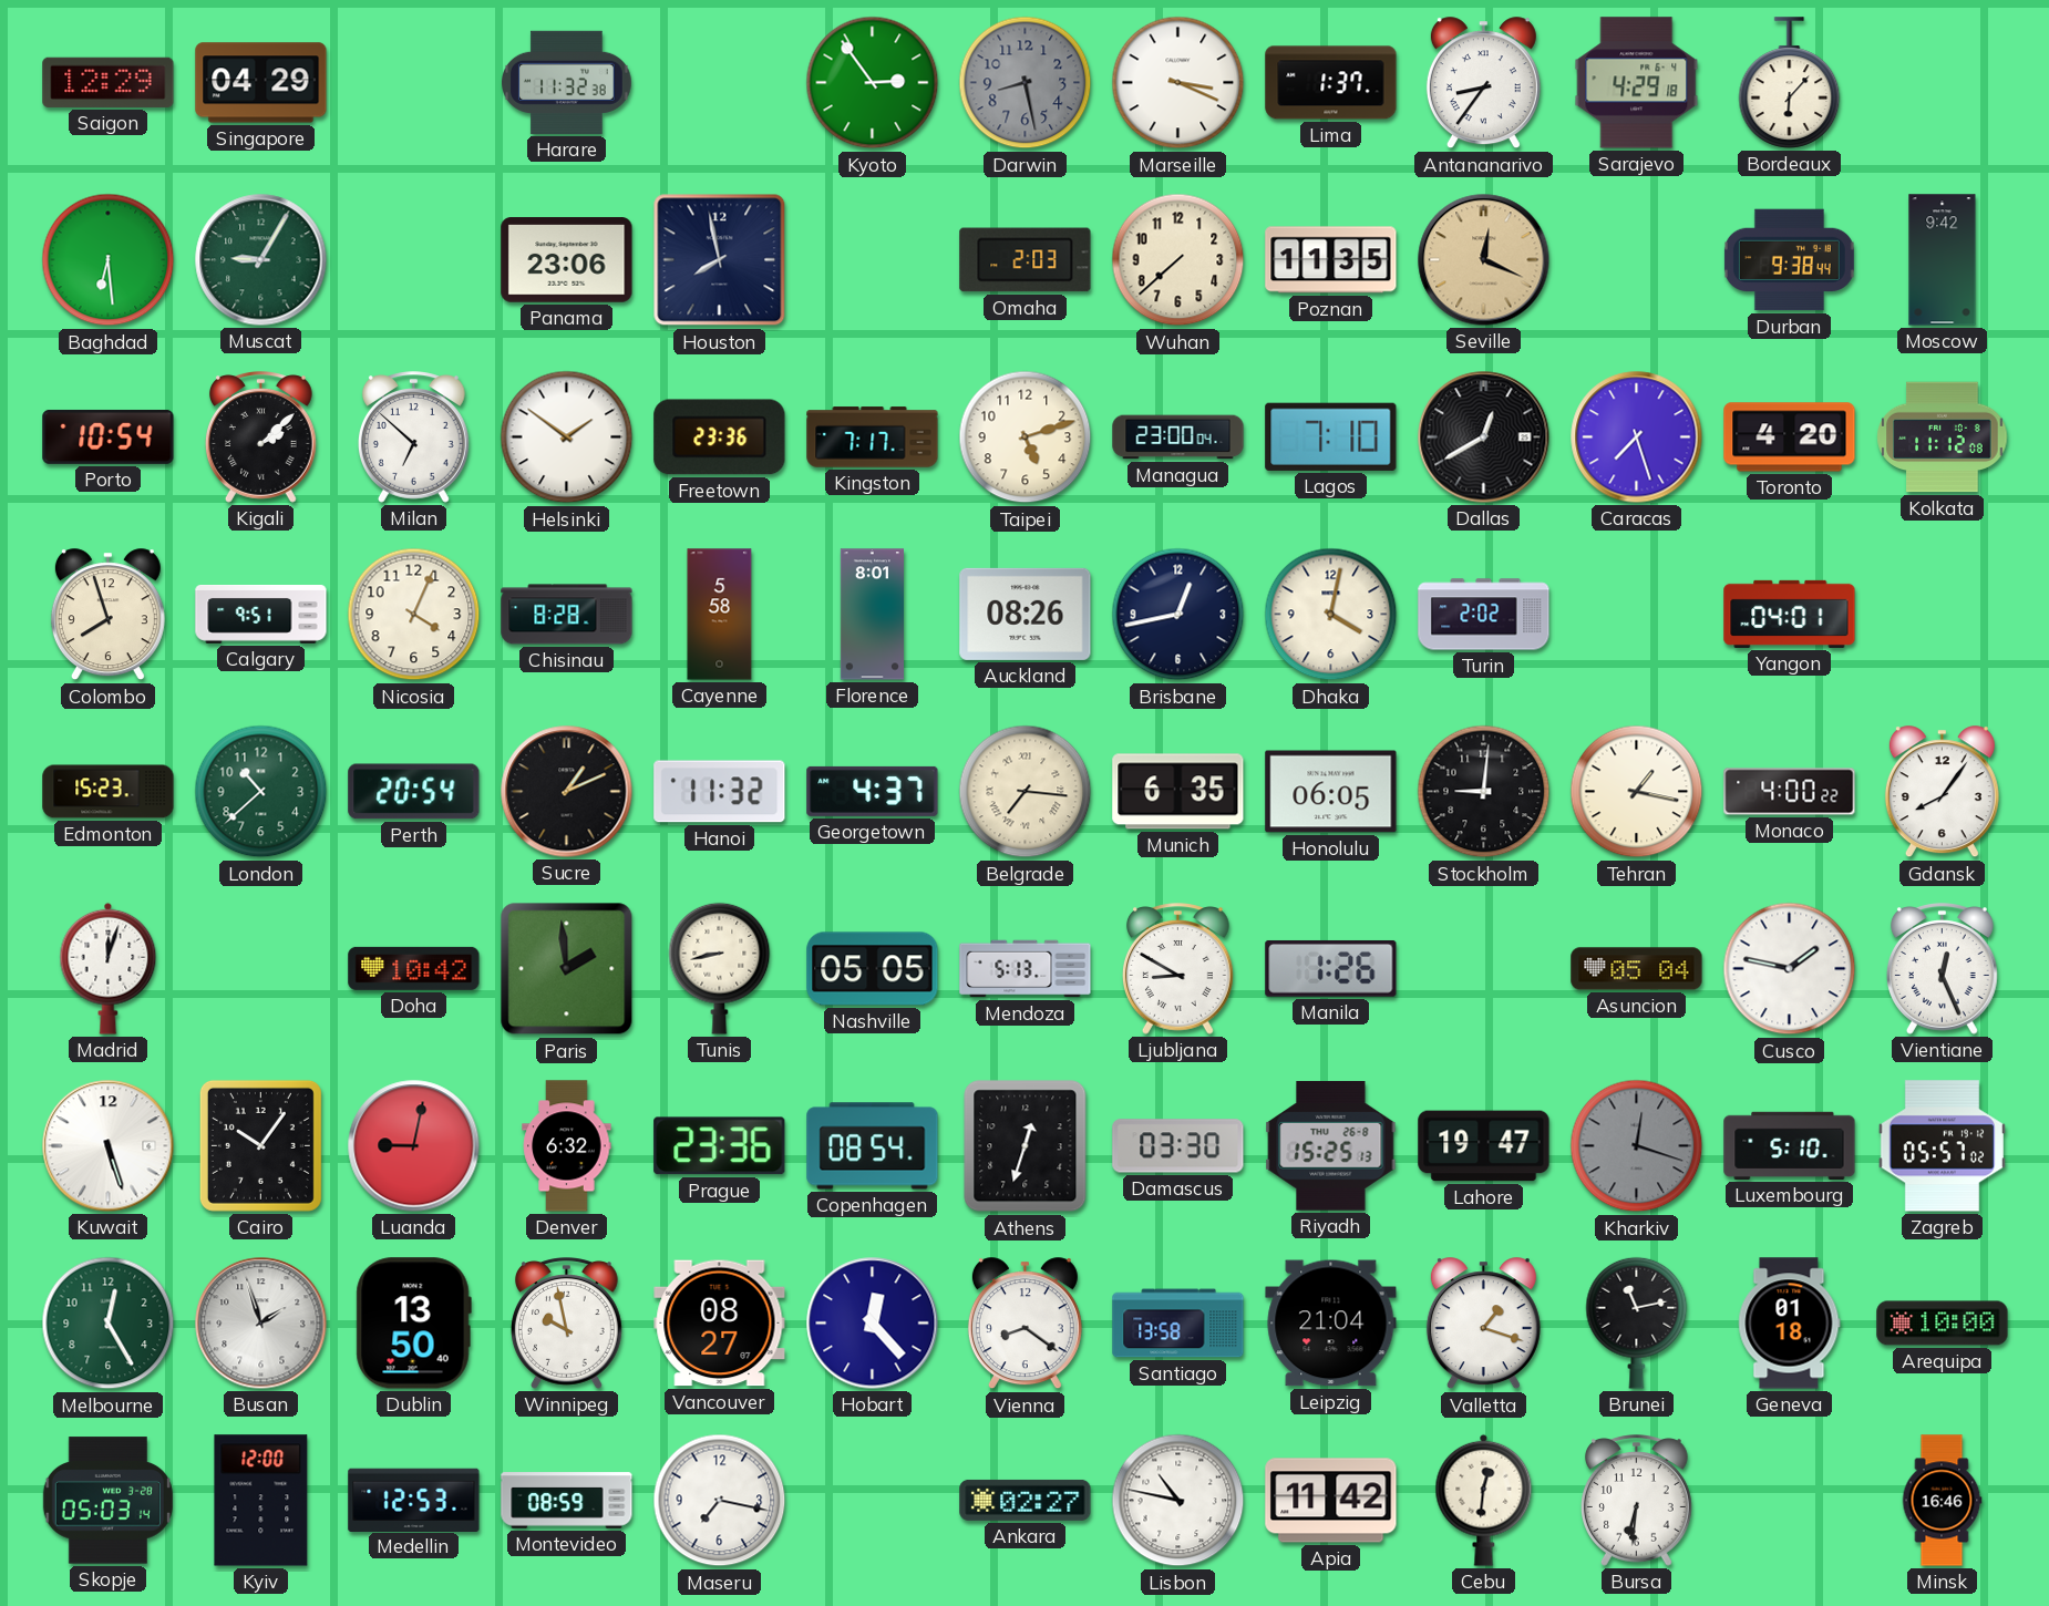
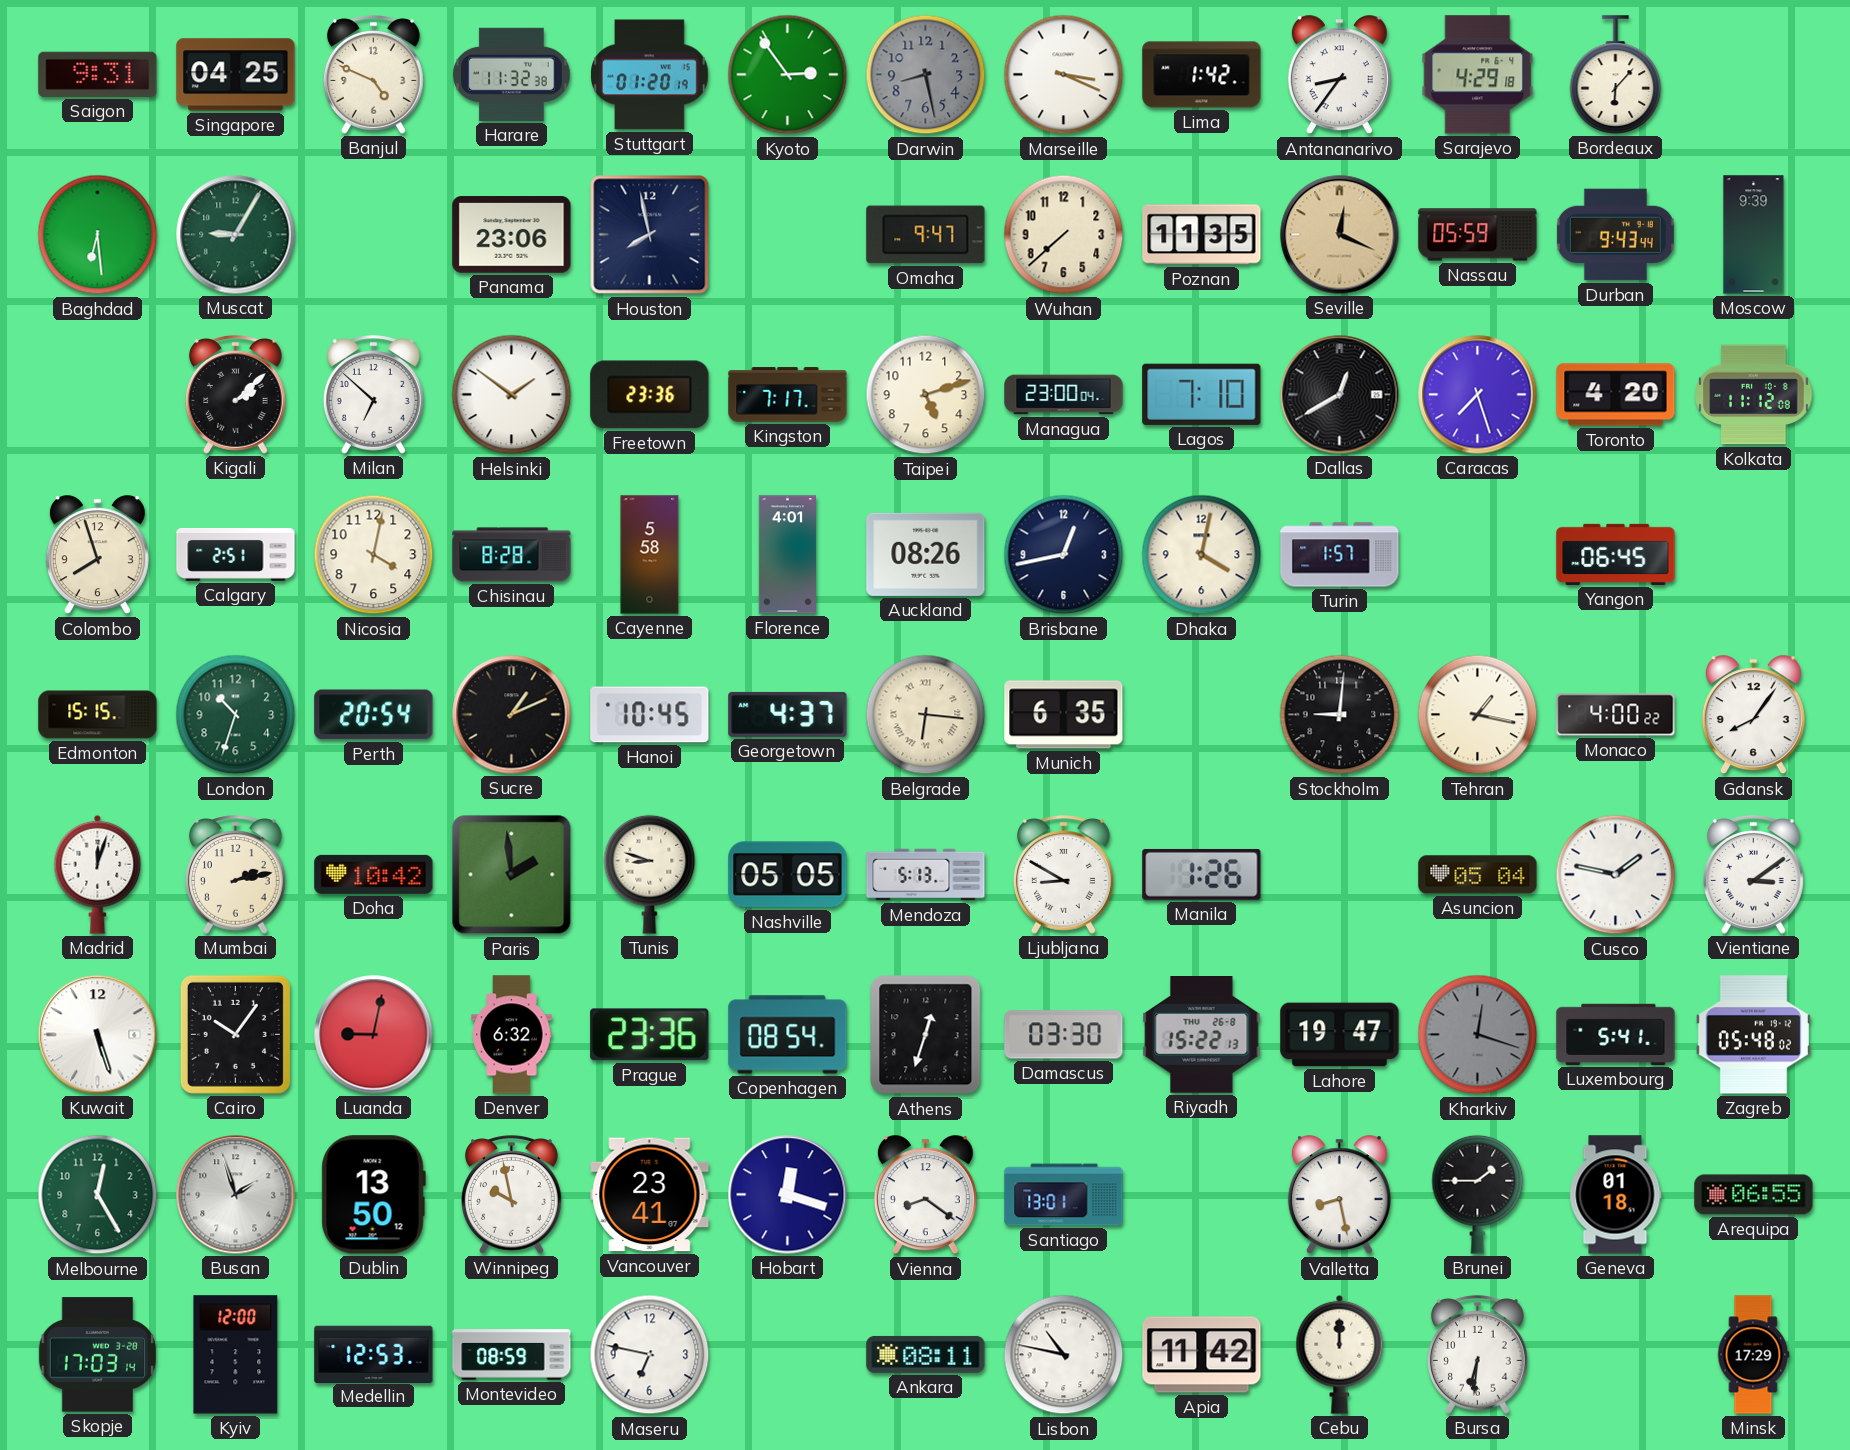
Saigon: 12:29 -> 9:31
Singapore: 04:29 -> 04:25
Banjul: none -> 4:49
Stuttgart: none -> 01:20
Lima: 1:37 -> 1:42
Omaha: 2:03 -> 9:47
Nassau: none -> 05:59
Durban: 9:38 -> 9:43
Moscow: 9:42 -> 9:39
Porto: 10:54 -> none
Calgary: 9:51 -> 2:51
Nicosia: 4:04 -> 4:02
Florence: 8:01 -> 4:01
Turin: 2:02 -> 1:57
Yangon: 04:01 -> 06:45
Edmonton: 15:23 -> 15:15
London: 10:38 -> 10:33
Hanoi: 11:32 -> 10:45
Belgrade: 7:16 -> 6:16
Honolulu: 06:05 -> none
Mumbai: none -> 2:13
Tunis: 8:43 -> 8:48
Vientiane: 12:26 -> 3:09
Riyadh: 15:25 -> 15:22
Luxembourg: 5:10 -> 5:41
Zagreb: 05:57 -> 05:48
Dublin: 13:50:40 -> 13:50:12
Vancouver: 08:27 -> 23:41
Hobart: 12:23 -> 12:18
Santiago: 13:58 -> 13:01
Leipzig: 21:04 -> none
Valletta: 1:18 -> 8:28
Brunei: 11:13 -> 1:45
Arequipa: 10:00 -> 06:55
Skopje: 05:03 -> 17:03
Maseru: 7:17 -> 6:47
Ankara: 02:27 -> 08:11
Cebu: 12:31 -> 12:00
Minsk: 16:46 -> 17:29
